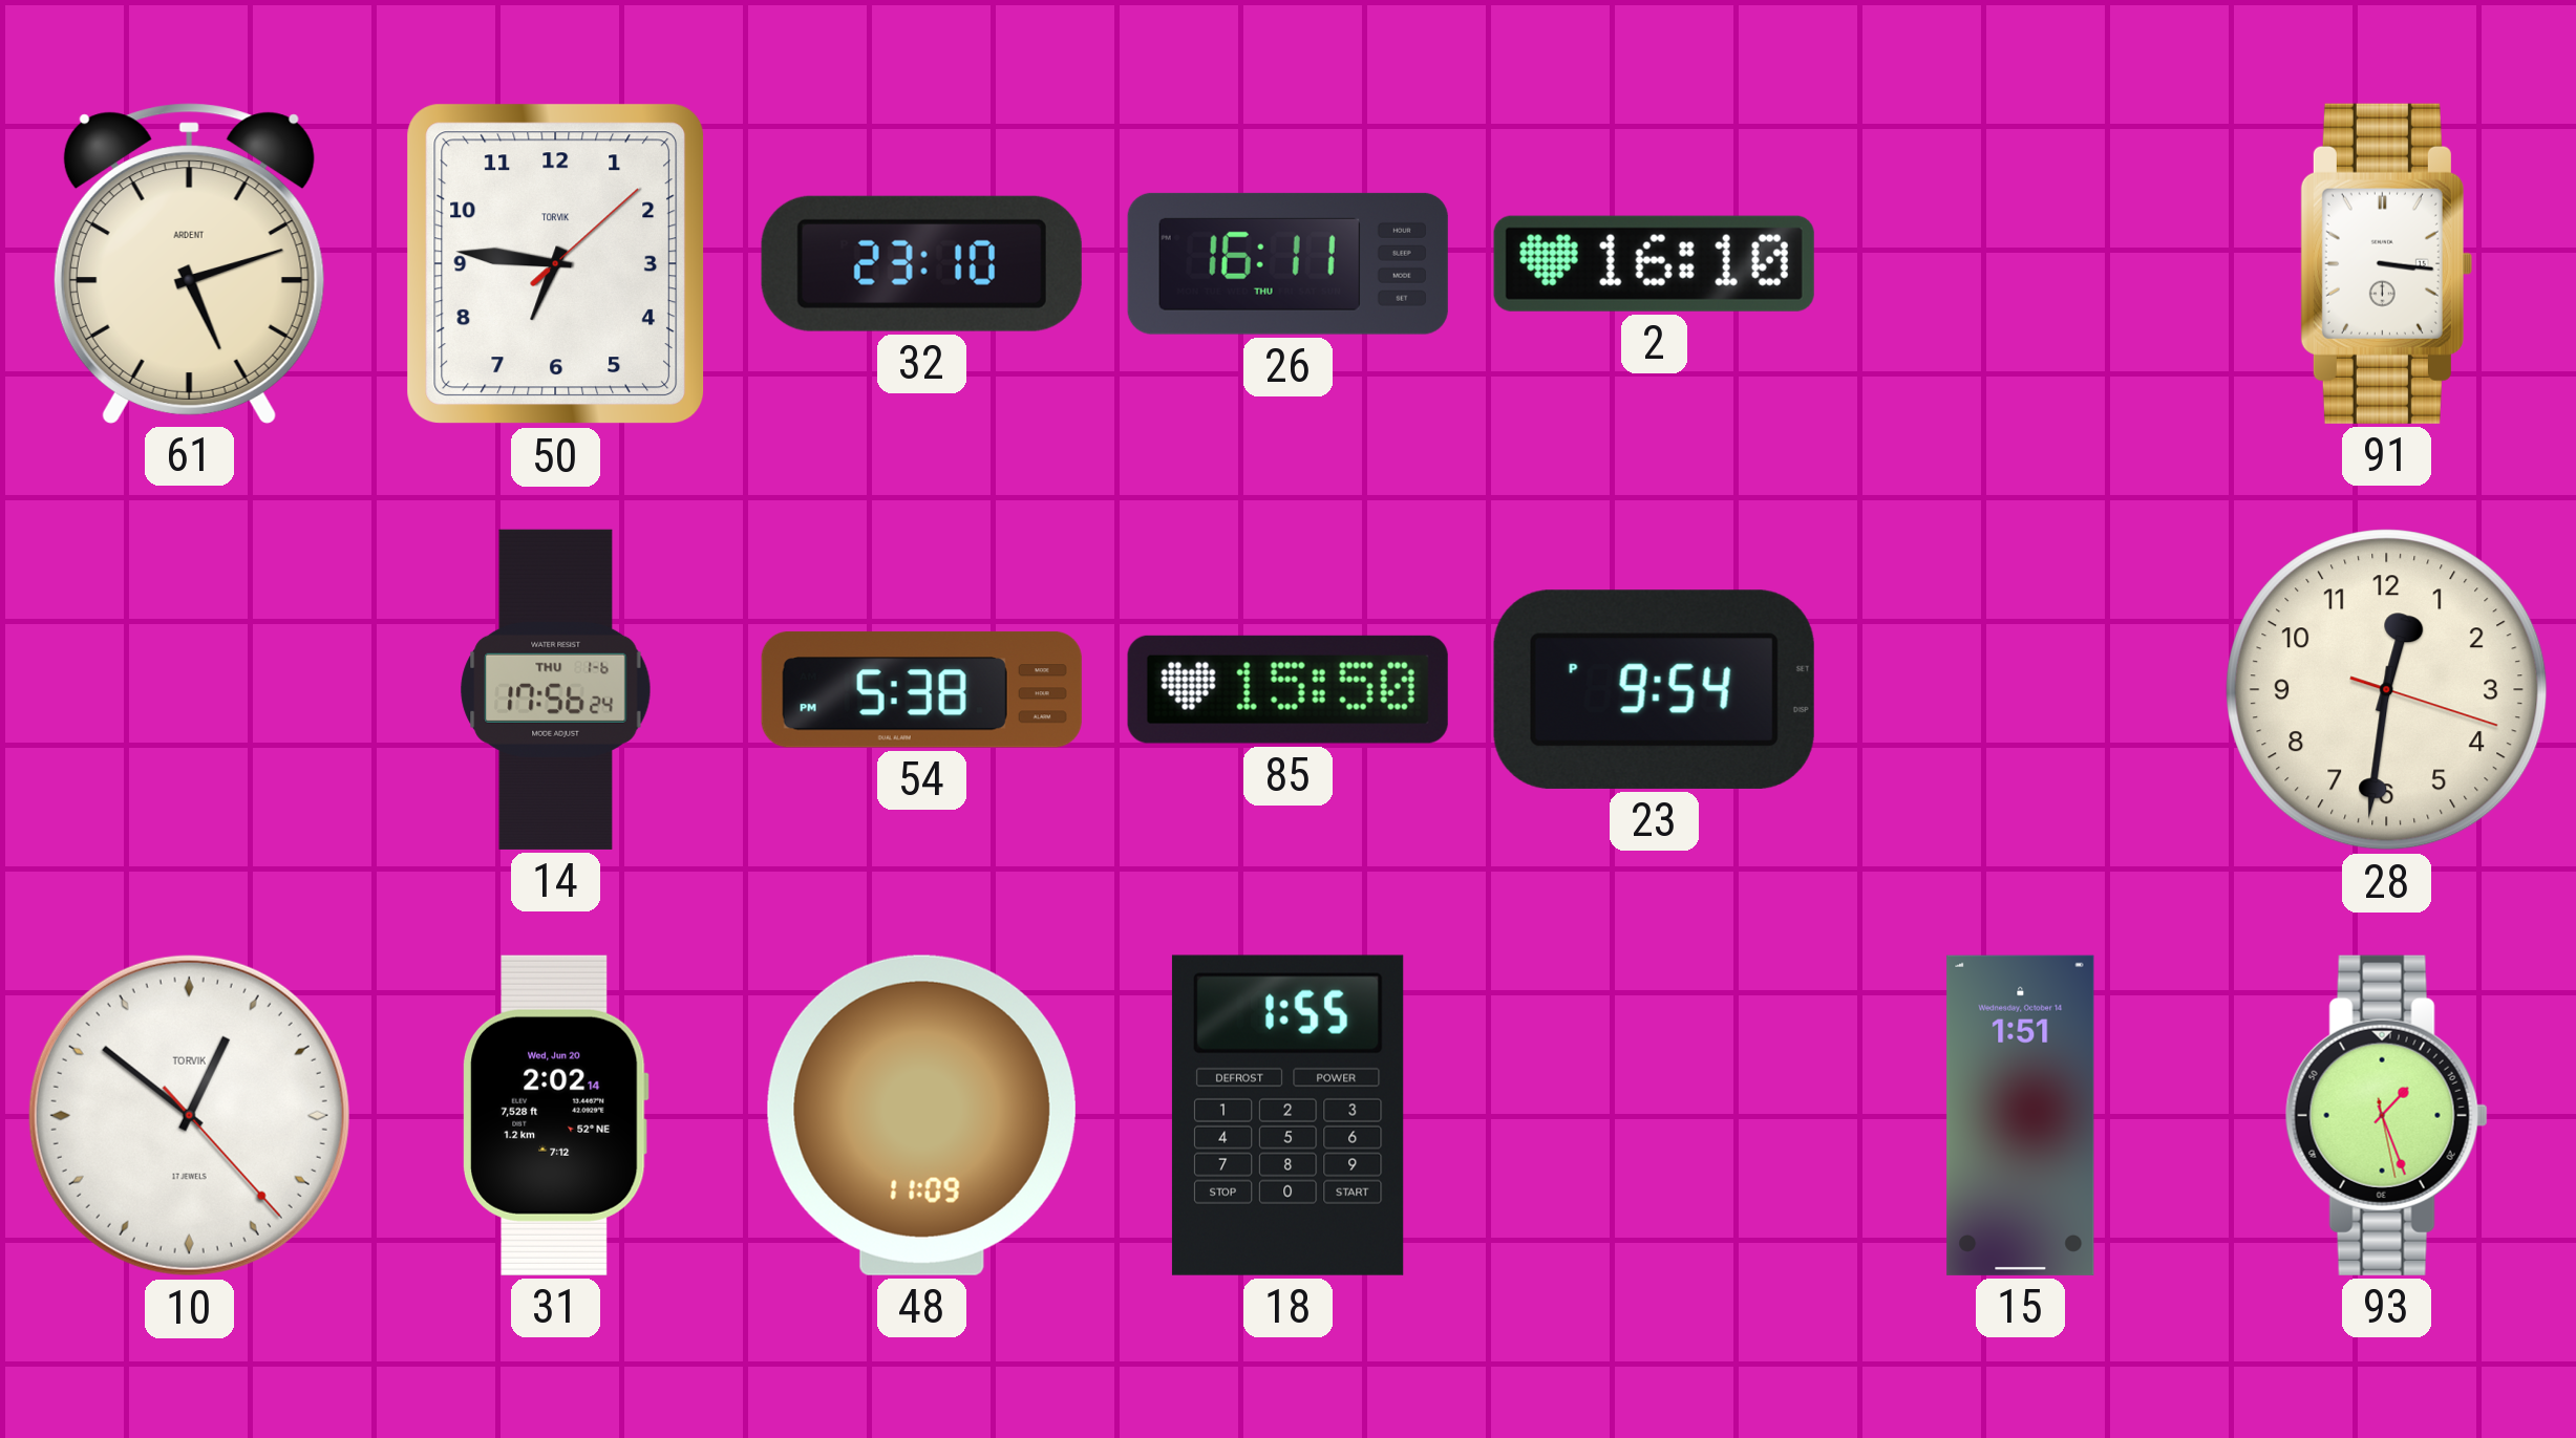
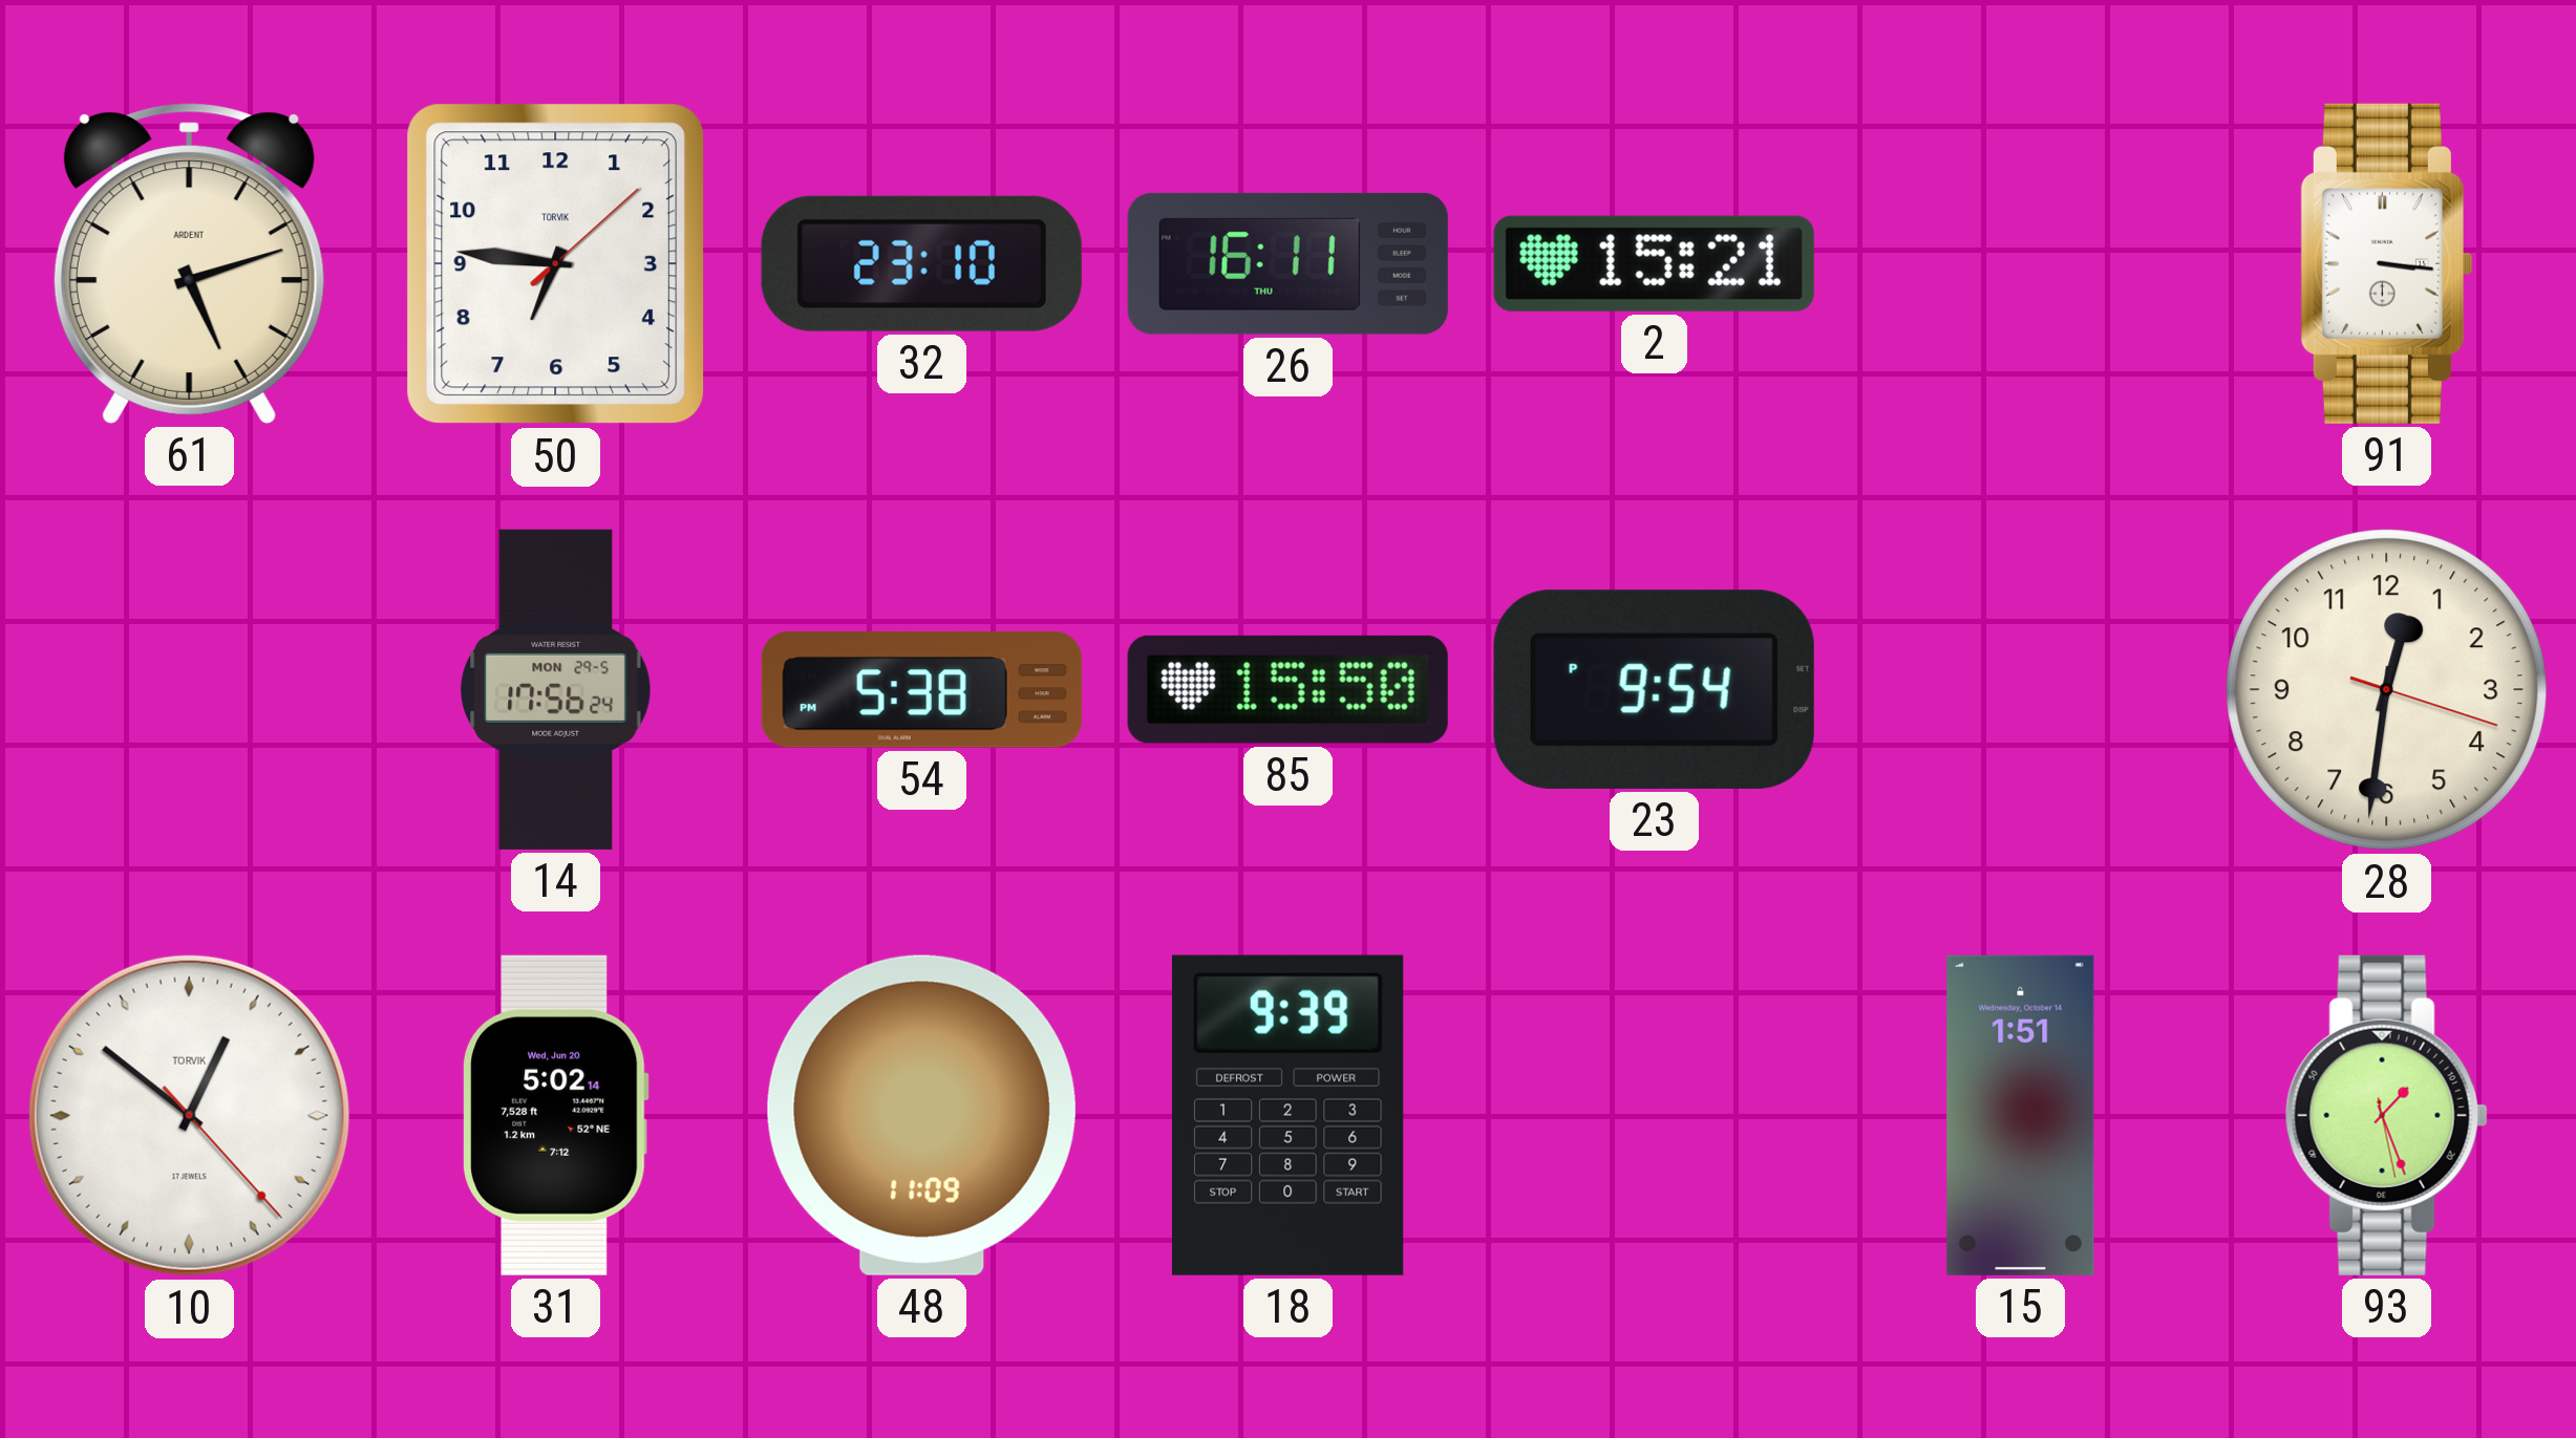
2: 16:10 -> 15:21
14 date: THU 1-6 -> MON 29-5
31: 2:02 -> 5:02
18: 1:55 -> 9:39
